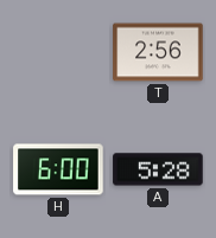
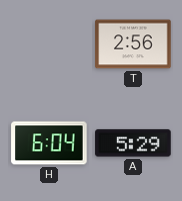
H: 6:00 -> 6:04
A: 5:28 -> 5:29
